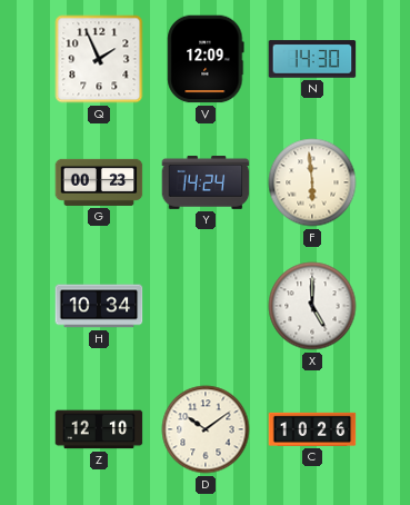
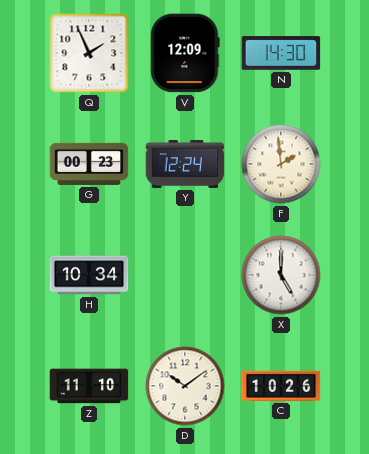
Y: 14:24 -> 12:24
F: 5:59 -> 1:59
Z: 12:10 -> 11:10
